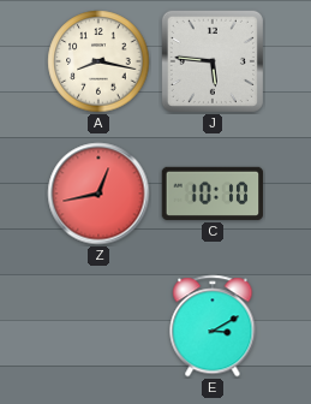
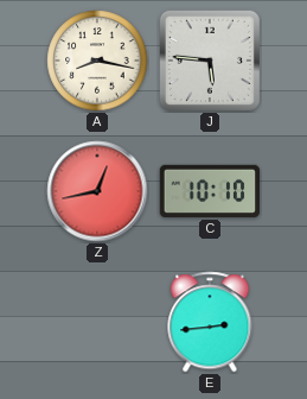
E: 3:10 -> 2:44
